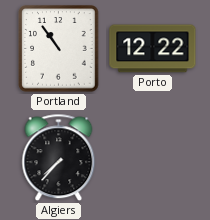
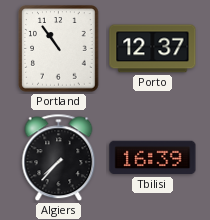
Porto: 12:22 -> 12:37
Tbilisi: none -> 16:39
